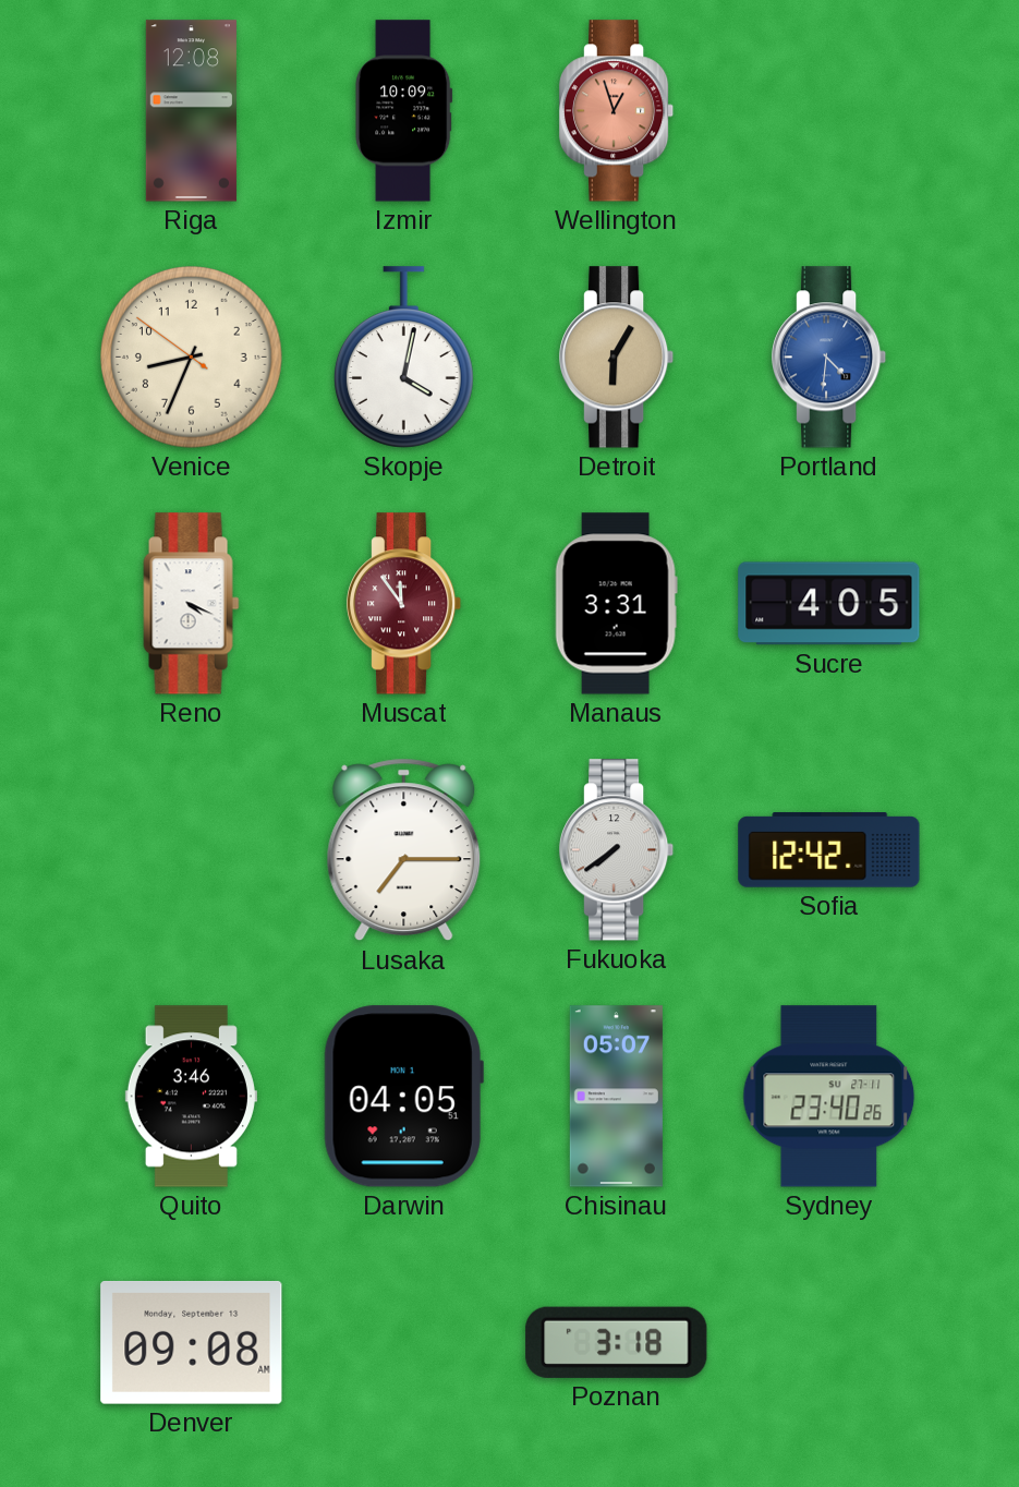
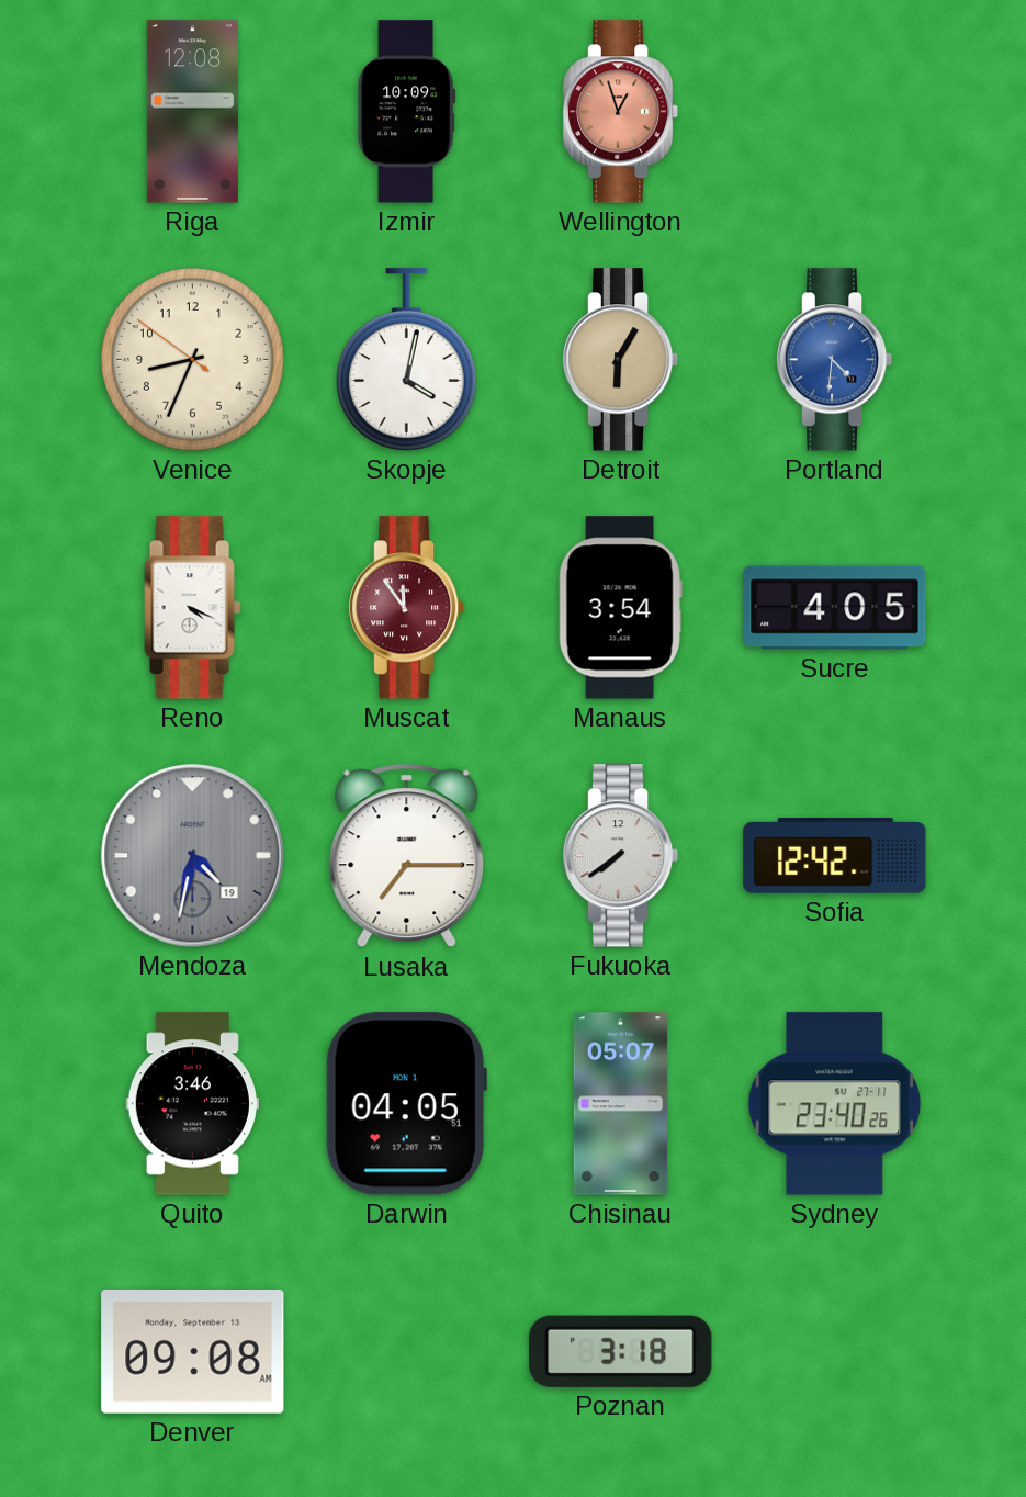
Manaus: 3:31 -> 3:54
Mendoza: none -> 4:32
